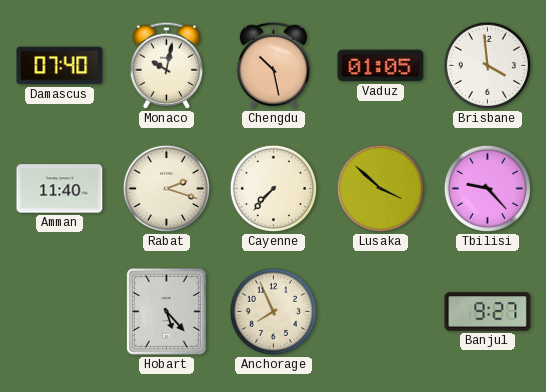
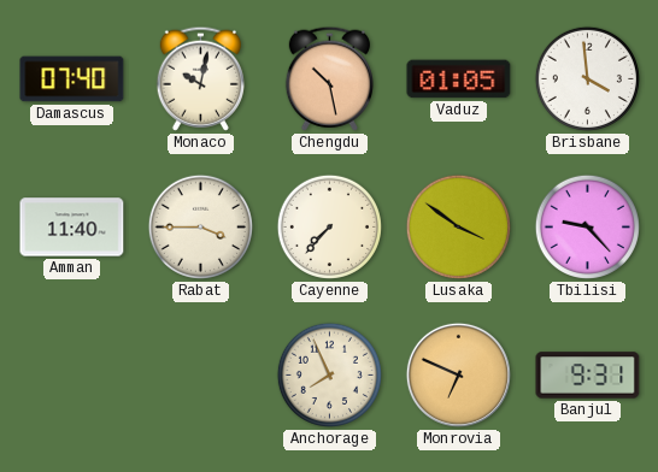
Rabat: 2:18 -> 3:45
Lusaka: 3:52 -> 3:51
Hobart: 5:23 -> none
Monrovia: none -> 6:49
Banjul: 9:27 -> 9:31
